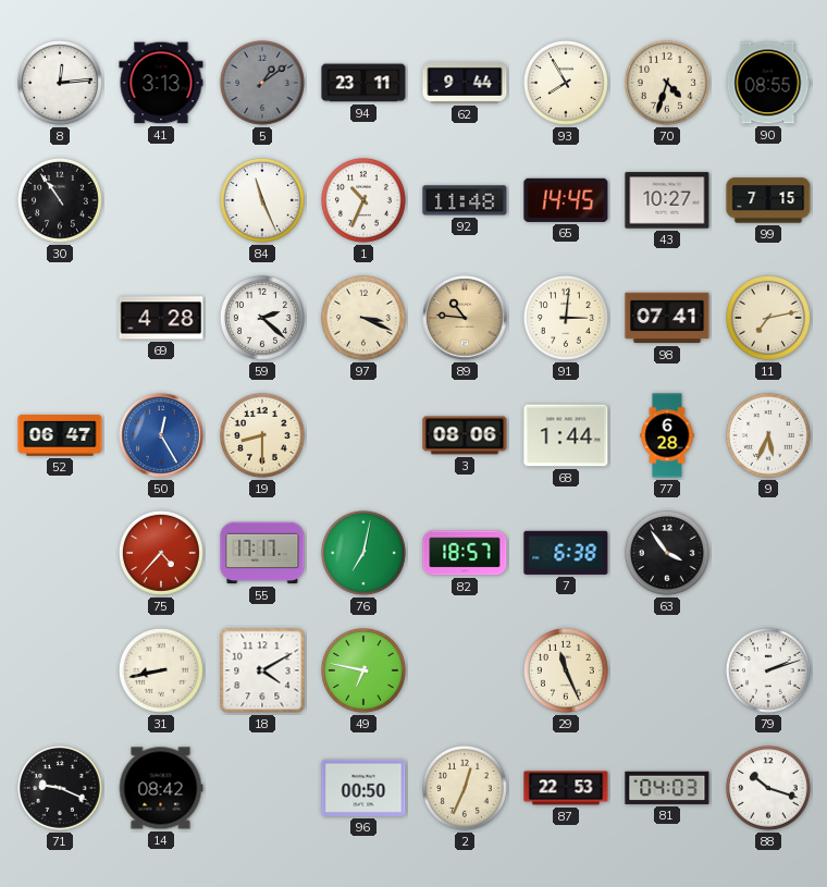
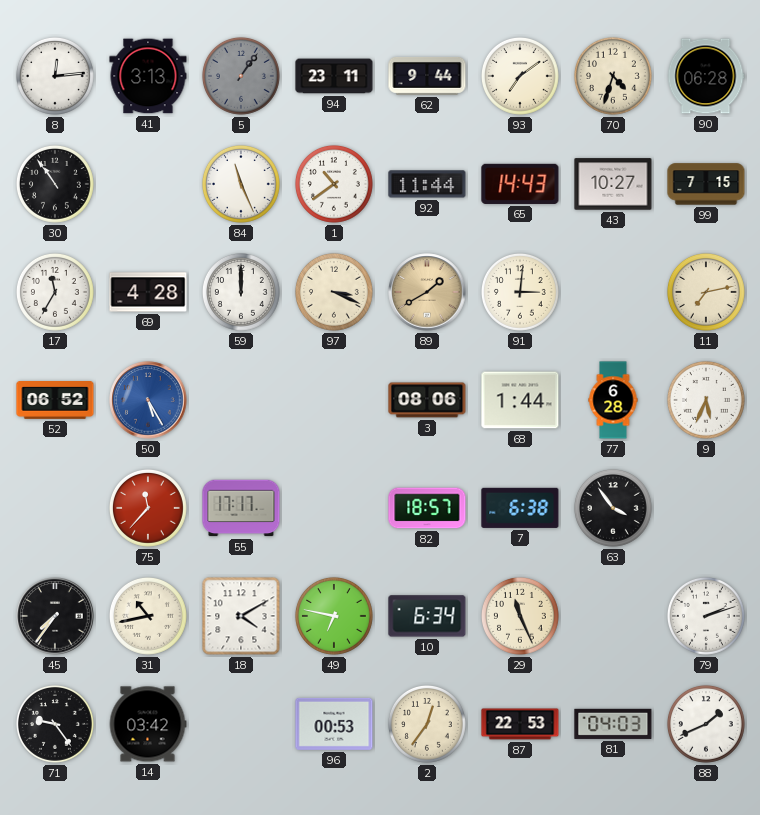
5: 1:09 -> 1:06
93: 7:55 -> 7:09
90: 08:55 -> 06:28
1: 10:34 -> 10:39
92: 11:48 -> 11:44
65: 14:45 -> 14:43
17: none -> 11:35
59: 2:22 -> 12:00
89: 10:46 -> 1:40
98: 07:41 -> none
52: 06:47 -> 06:52
50: 12:25 -> 5:25
19: 8:30 -> none
75: 4:37 -> 11:37
76: 7:02 -> none
45: none -> 7:36
31: 8:43 -> 10:43
10: none -> 6:34
71: 9:19 -> 9:24
14: 08:42 -> 03:42
96: 00:50 -> 00:53
2: 12:34 -> 12:36
88: 10:18 -> 1:41
